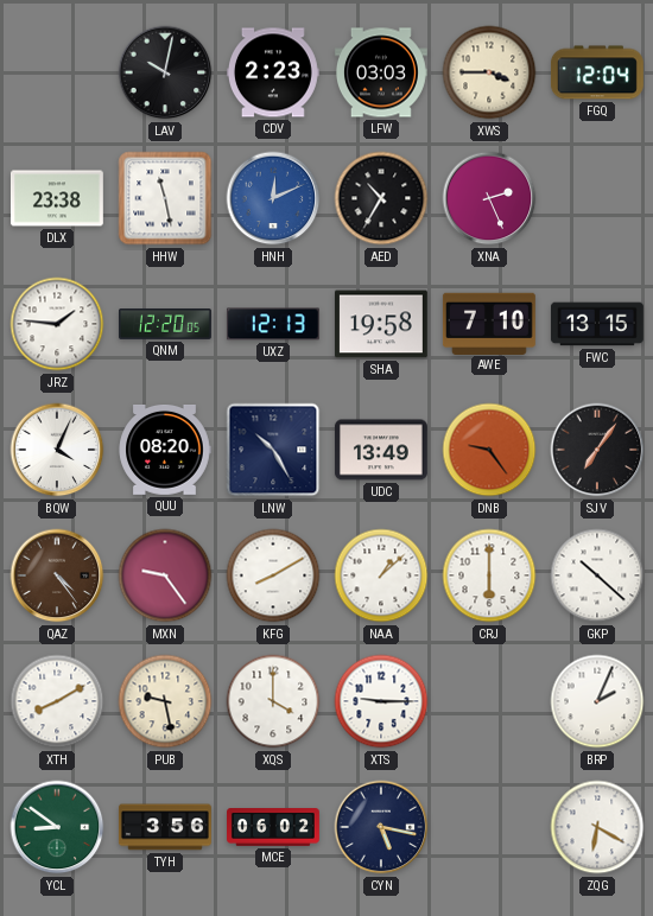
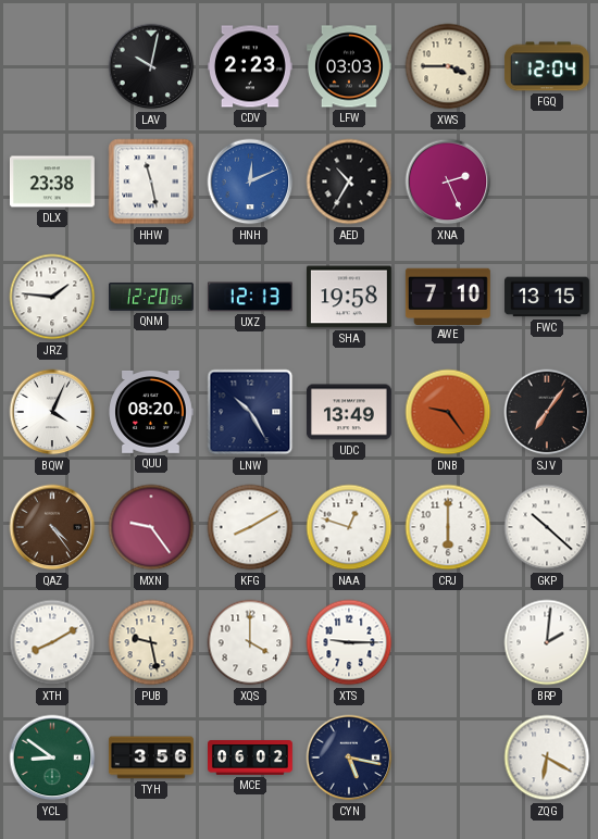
NAA: 1:08 -> 12:48
BRP: 2:04 -> 2:01
